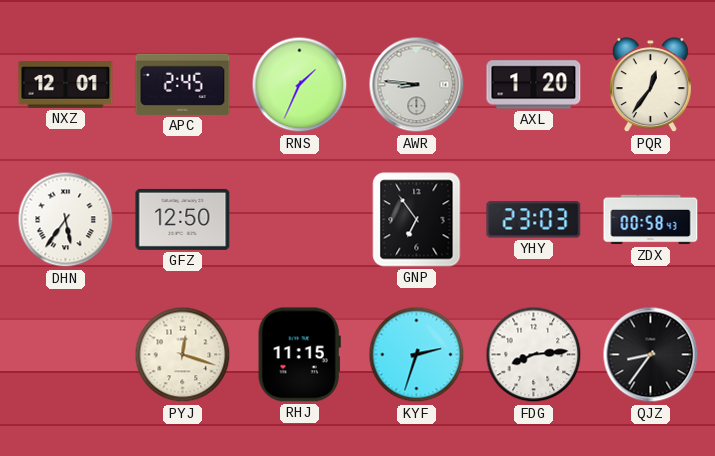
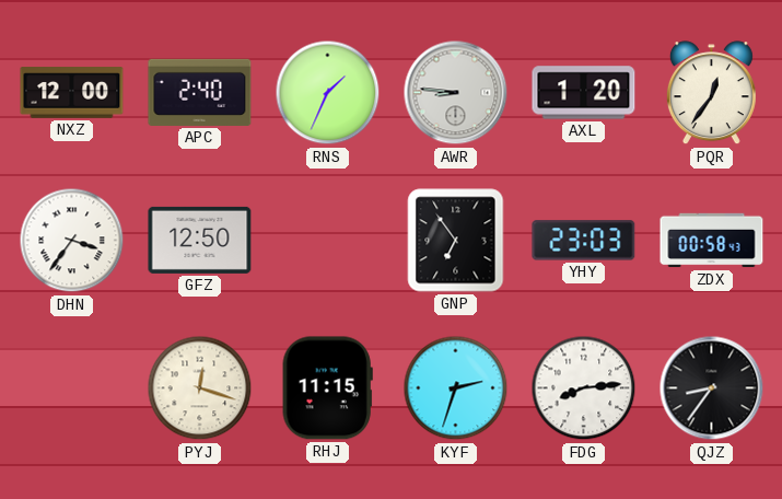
NXZ: 12:01 -> 12:00
APC: 2:45 -> 2:40
DHN: 5:36 -> 3:36
